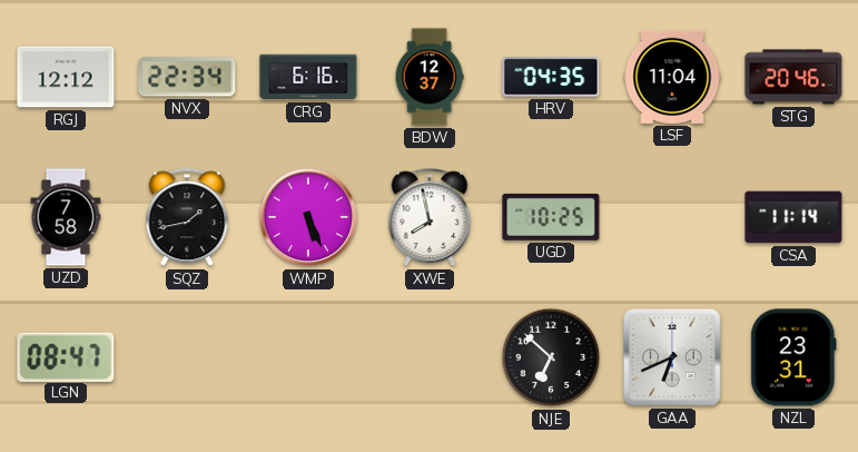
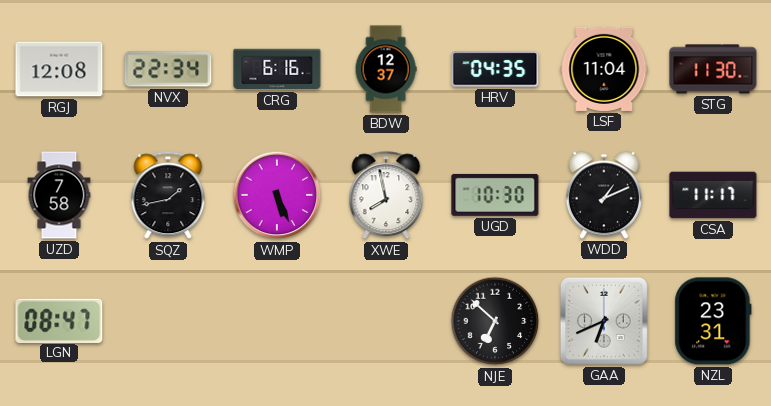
RGJ: 12:12 -> 12:08
STG: 20:46 -> 11:30
UGD: 10:25 -> 10:30
WDD: none -> 1:11
CSA: 11:14 -> 11:17
